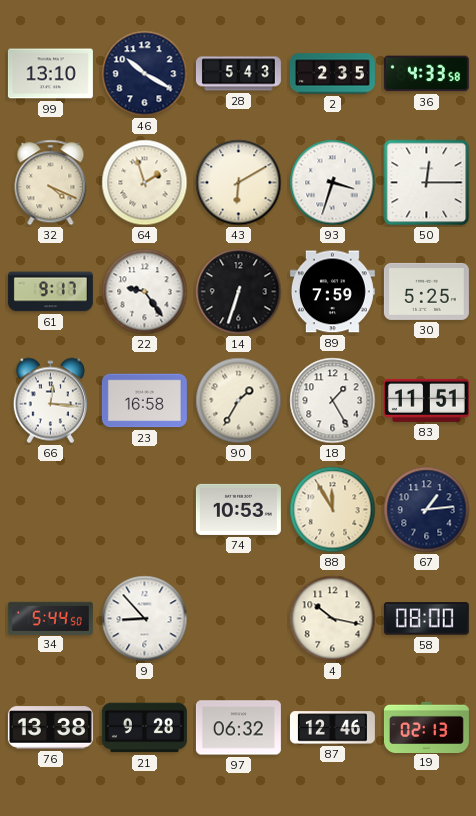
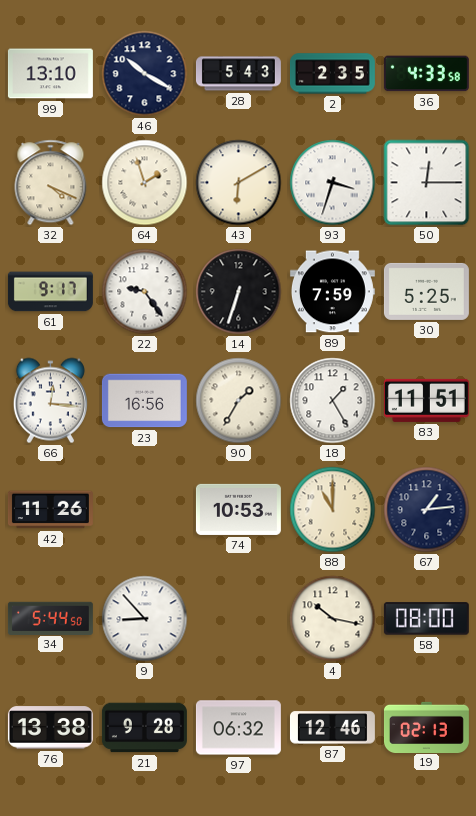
23: 16:58 -> 16:56
42: none -> 11:26
88: 11:55 -> 11:00
